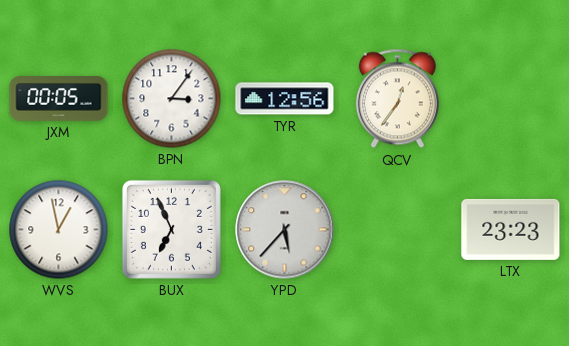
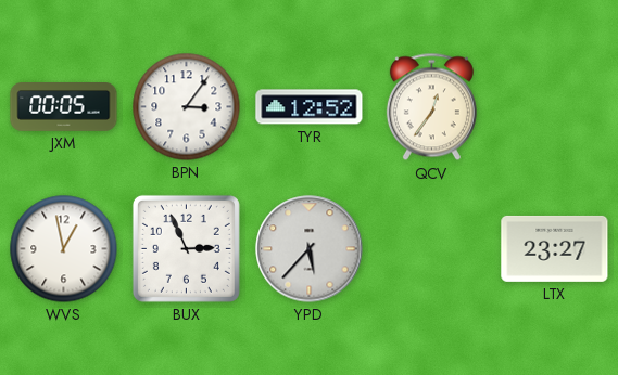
TYR: 12:56 -> 12:52
BUX: 6:56 -> 2:56
LTX: 23:23 -> 23:27
